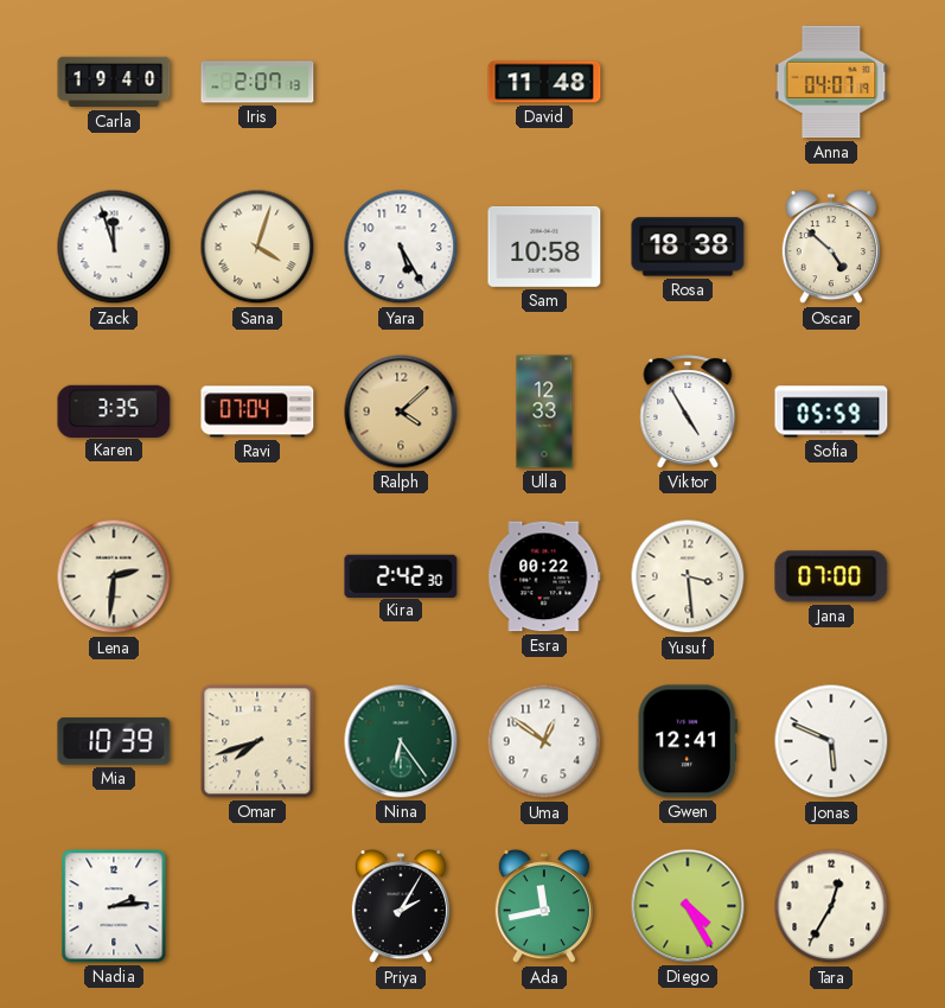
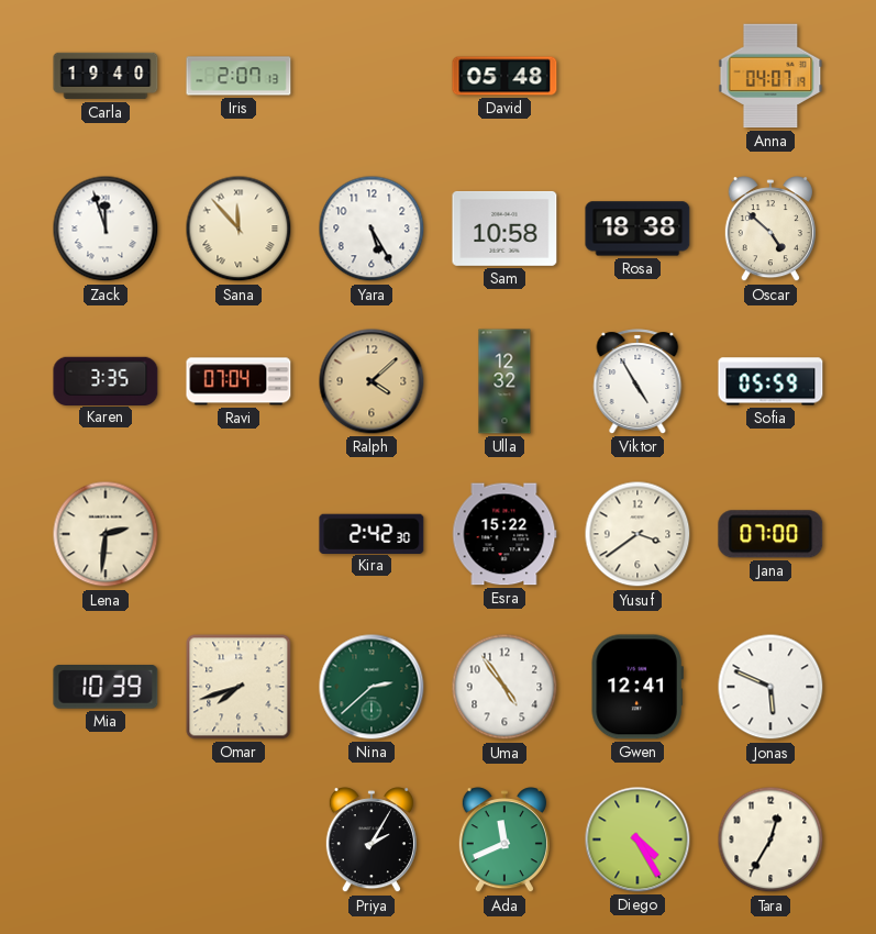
David: 11:48 -> 05:48
Sana: 4:03 -> 11:53
Ulla: 12:33 -> 12:32
Esra: 00:22 -> 15:22
Yusuf: 3:29 -> 3:39
Nina: 6:24 -> 2:38
Uma: 12:51 -> 4:54
Nadia: 2:14 -> none
Ada: 11:43 -> 11:41
